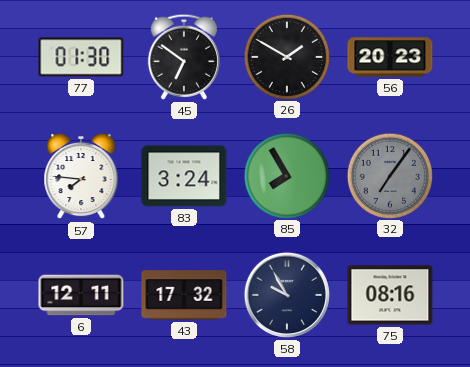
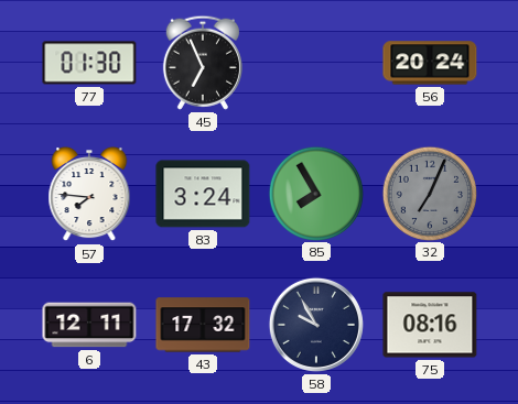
45: 6:51 -> 6:56
26: 1:50 -> none
56: 20:23 -> 20:24
32: 7:06 -> 7:04
